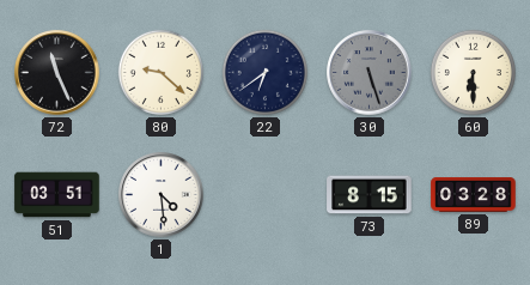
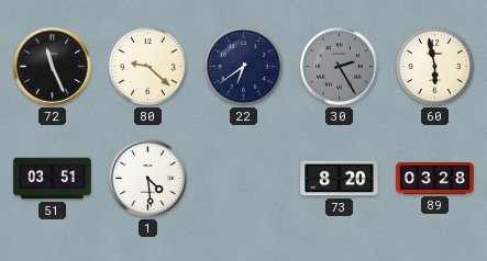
30: 5:27 -> 2:25
60: 6:30 -> 5:58
73: 8:15 -> 8:20
